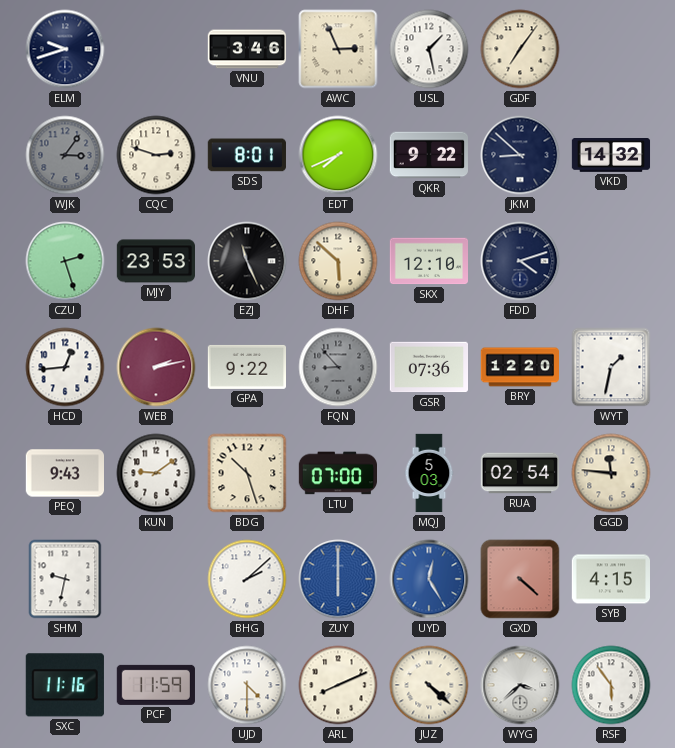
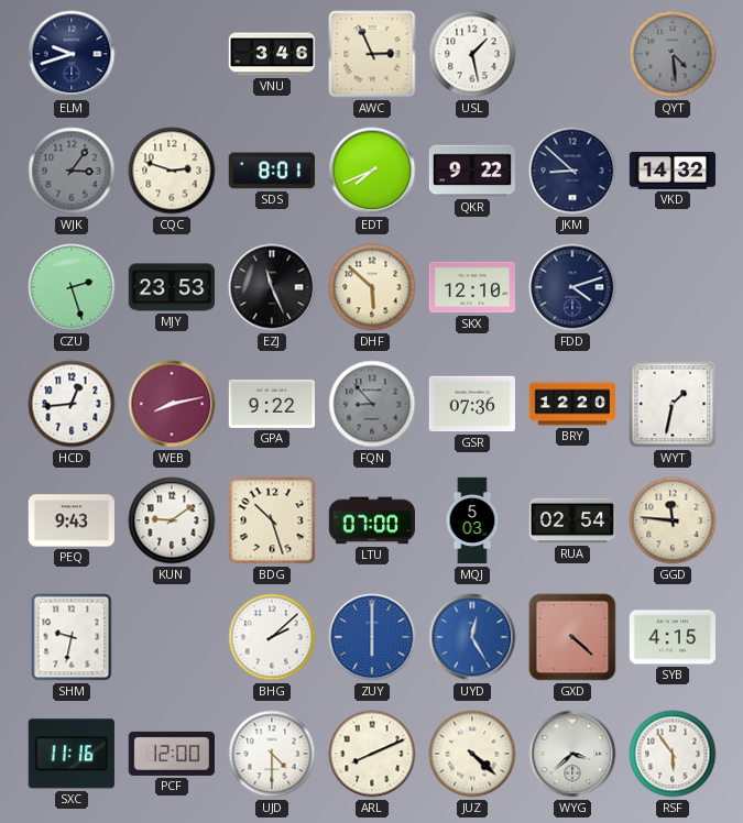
GDF: 7:06 -> none
QYT: none -> 4:29
WEB: 2:13 -> 8:13
PCF: 11:59 -> 12:00
